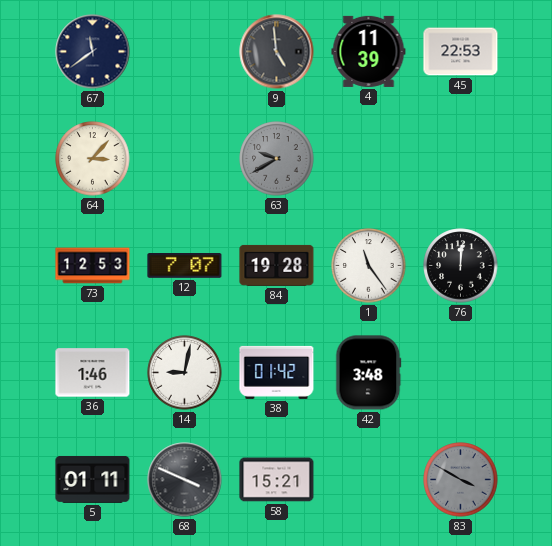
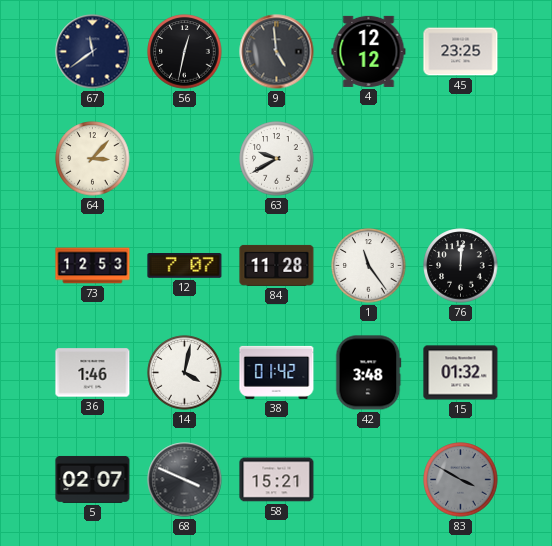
56: none -> 12:32
4: 11:39 -> 12:12
45: 22:53 -> 23:25
63 dial: grey -> white
84: 19:28 -> 11:28
14: 9:02 -> 4:02
15: none -> 01:32
5: 01:11 -> 02:07
